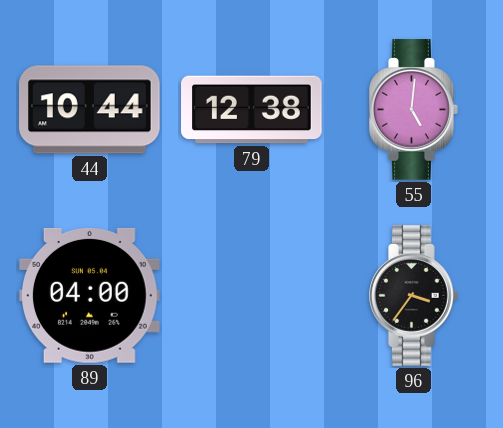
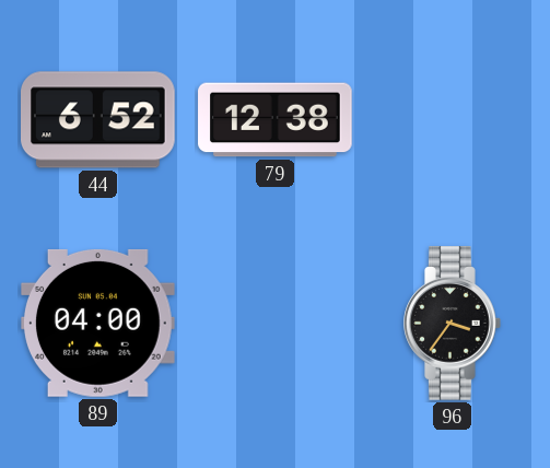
44: 10:44 -> 6:52
55: 5:01 -> none
